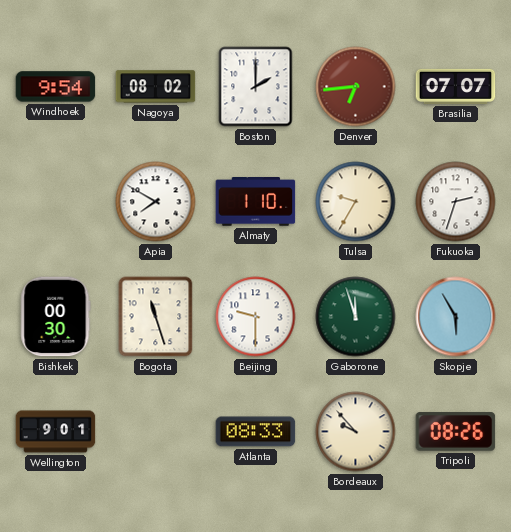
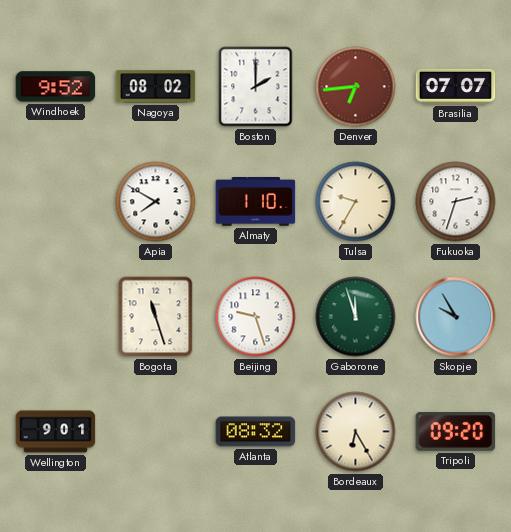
Windhoek: 9:54 -> 9:52
Bishkek: 00:30 -> none
Beijing: 9:30 -> 9:27
Skopje: 5:55 -> 9:55
Atlanta: 08:33 -> 08:32
Bordeaux: 9:53 -> 6:25
Tripoli: 08:26 -> 09:20
